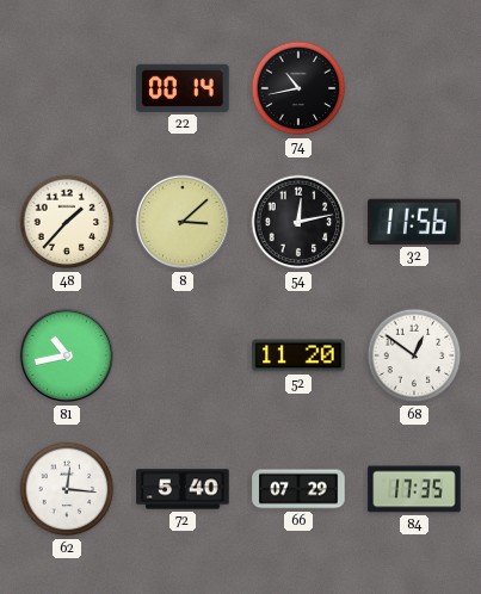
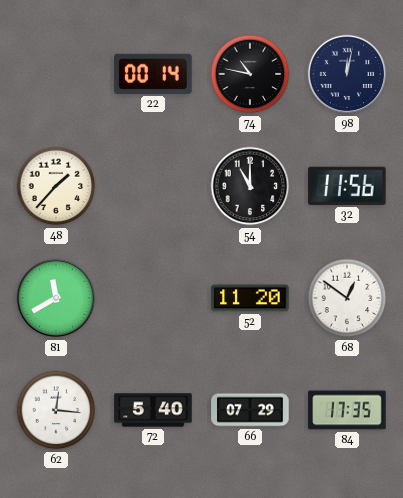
74: 10:43 -> 10:47
98: none -> 12:02
8: 3:08 -> none
54: 12:13 -> 11:00
81: 10:43 -> 11:40
